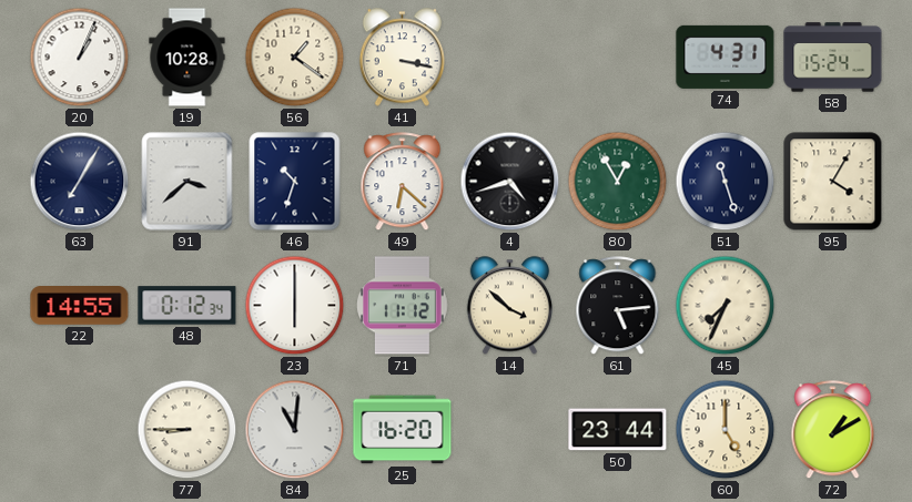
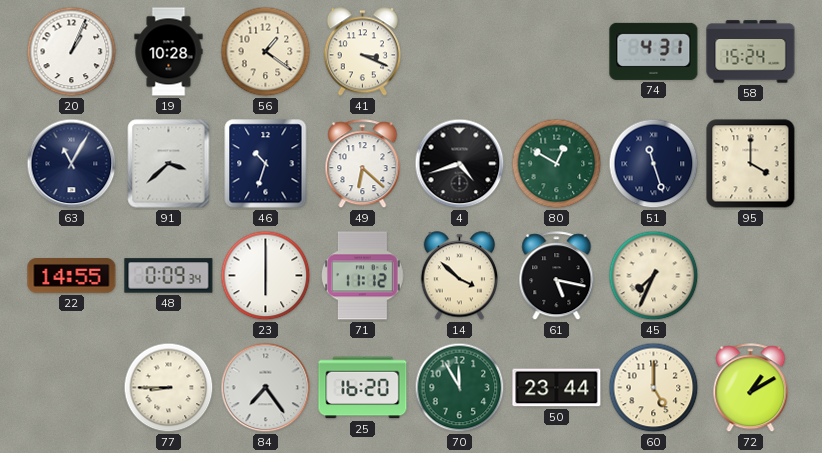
41: 3:17 -> 3:19
63: 7:05 -> 11:05
80: 12:55 -> 12:50
95: 4:05 -> 4:00
48: 0:12 -> 0:09
61: 5:14 -> 5:17
84: 11:01 -> 7:24
70: none -> 11:55
